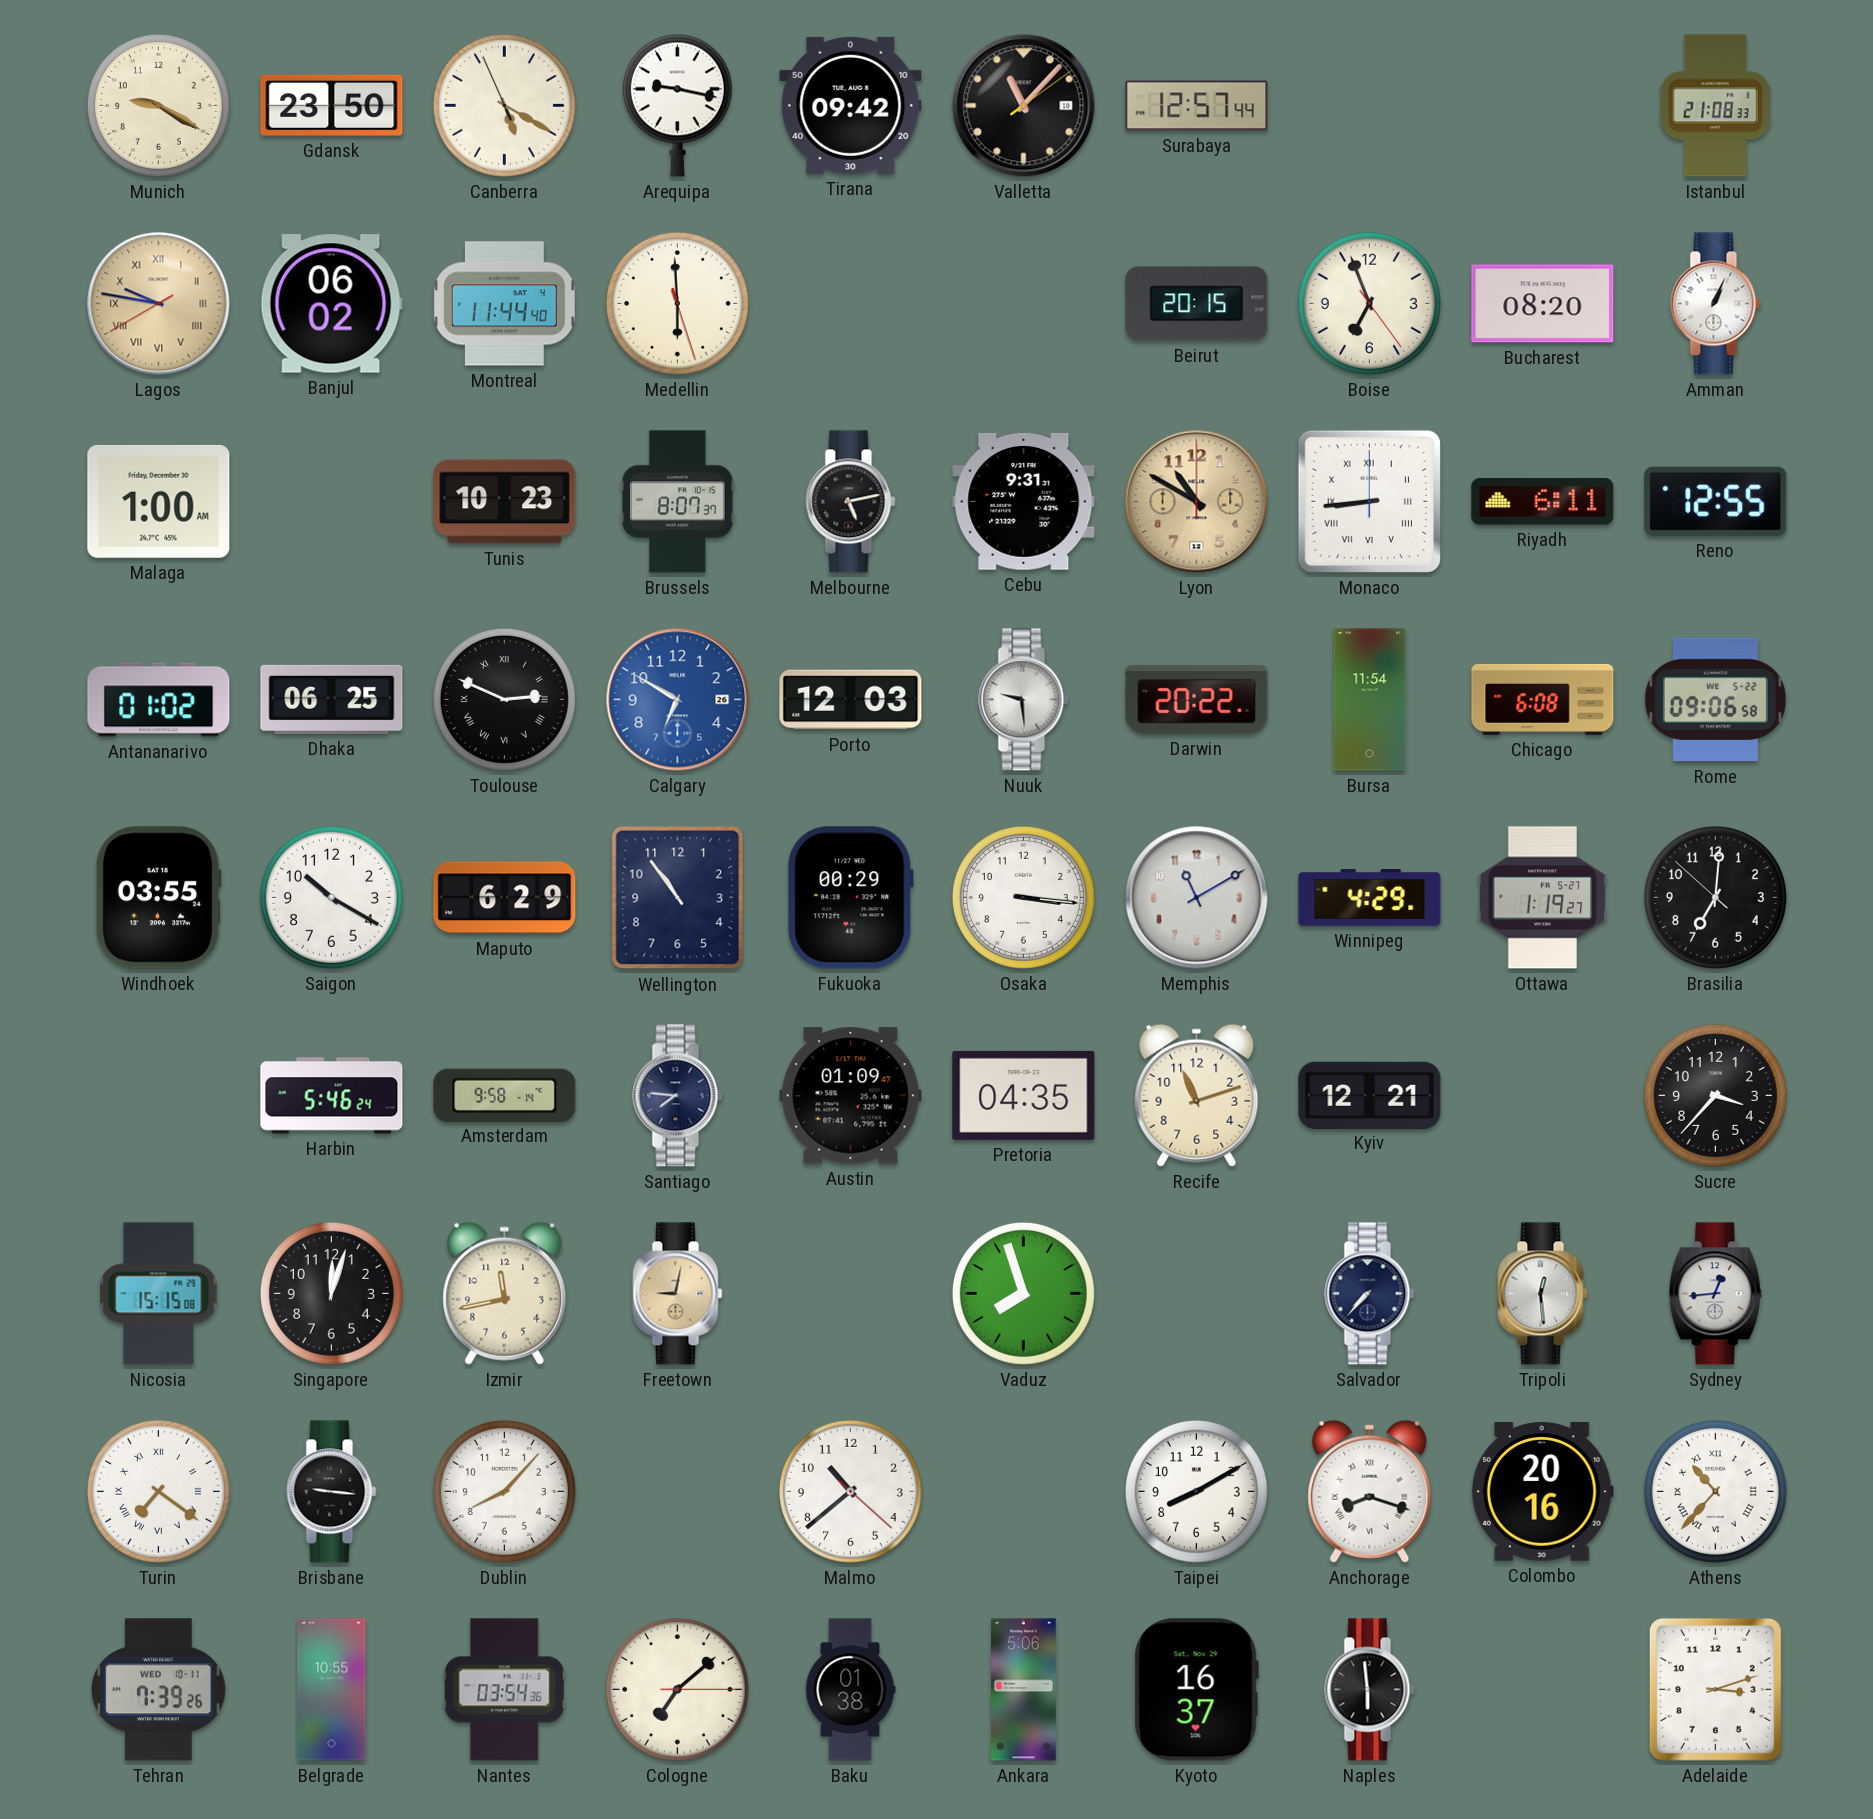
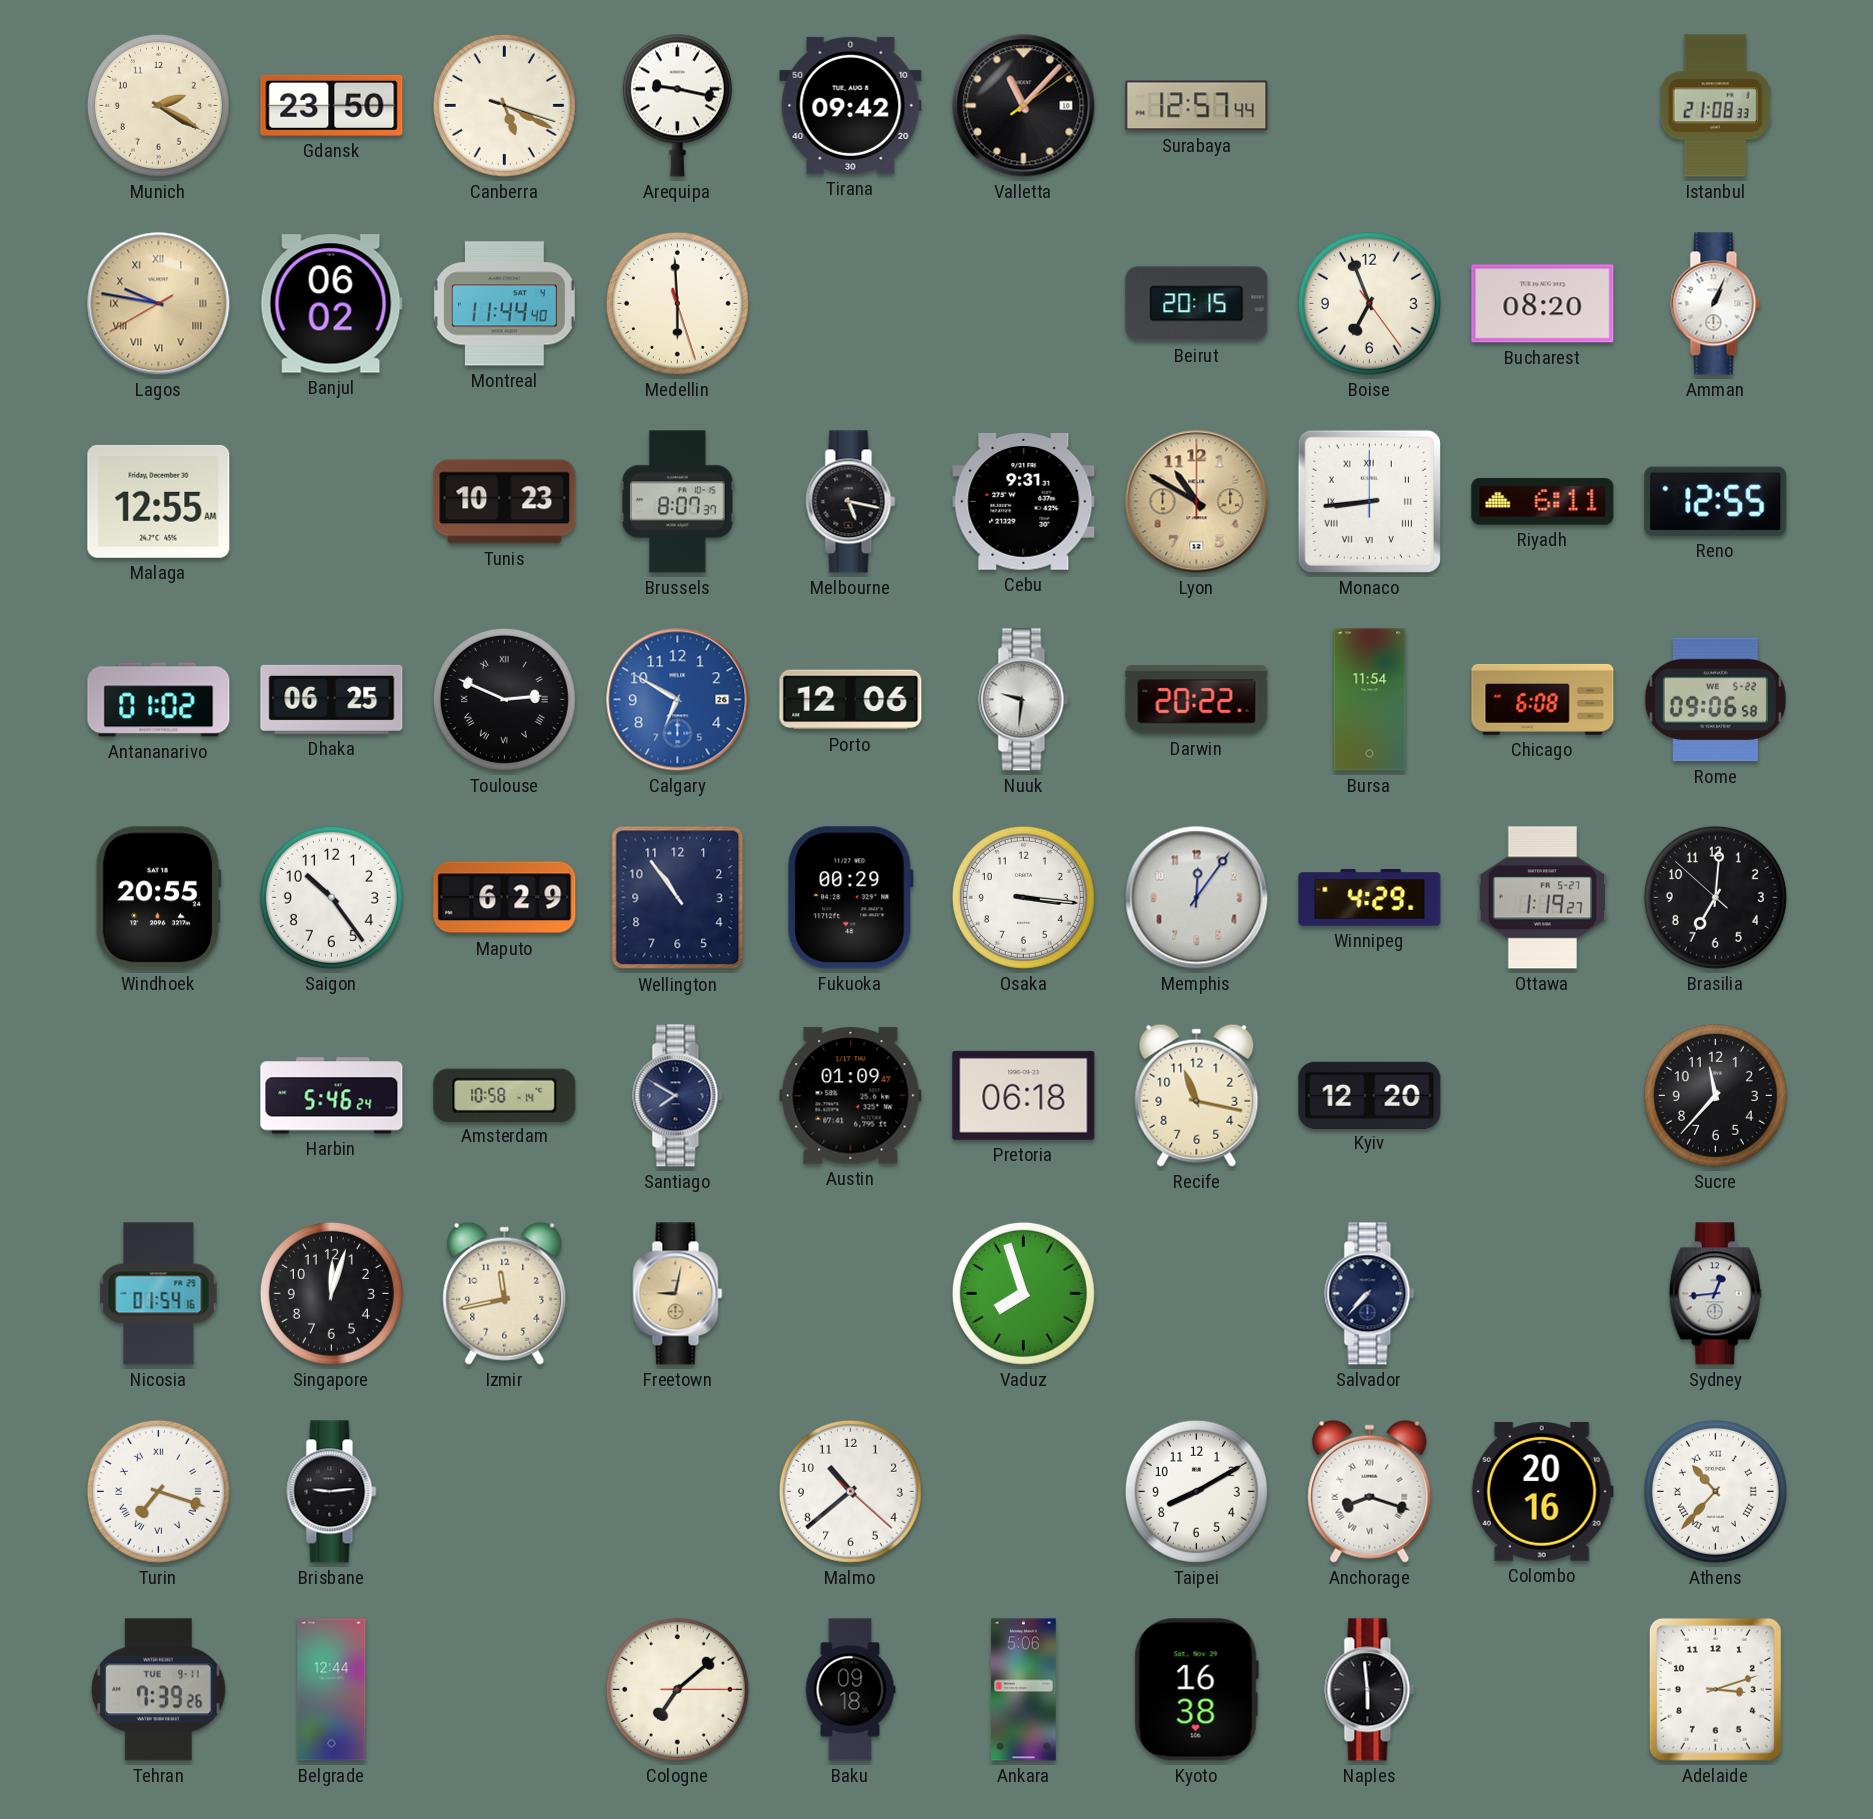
Munich: 9:20 -> 2:20
Canberra: 5:19:56 -> 5:19:18
Malaga: 1:00 -> 12:55
Melbourne: 5:13 -> 5:17
Porto: 12:03 -> 12:06
Nuuk: 9:29 -> 9:31
Windhoek: 03:55 -> 20:55
Saigon: 10:20 -> 10:24
Memphis: 11:10 -> 12:06
Amsterdam: 9:58 -> 10:58
Santiago: 7:46 -> 7:50
Pretoria: 04:35 -> 06:18
Recife: 11:12 -> 11:17
Kyiv: 12:21 -> 12:20
Sucre: 3:37 -> 11:37
Nicosia: 15:15 -> 01:54
Tripoli: 12:29 -> none
Turin: 7:21 -> 7:18
Brisbane: 9:16 -> 9:14
Dublin: 8:07 -> none
Tehran date: WED 10-11 -> TUE 9-11
Belgrade: 10:55 -> 12:44
Nantes: 03:54 -> none
Baku: 01:38 -> 09:18
Kyoto: 16:37 -> 16:38
